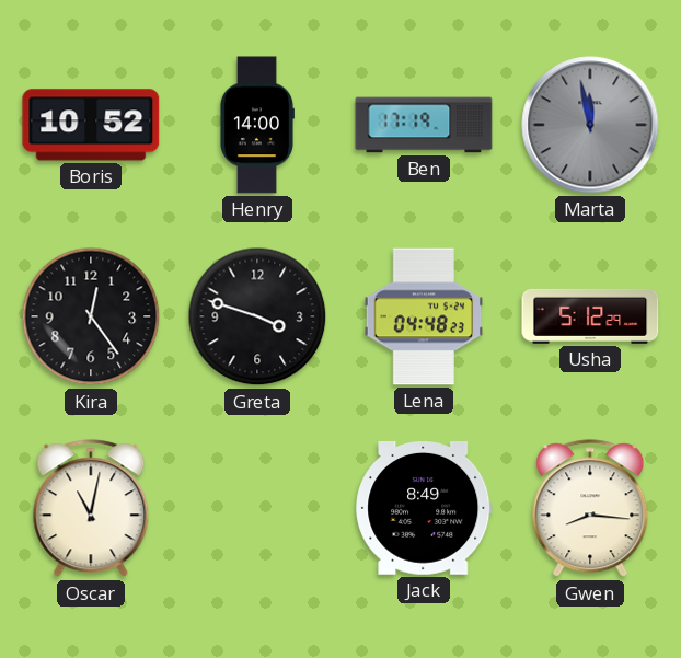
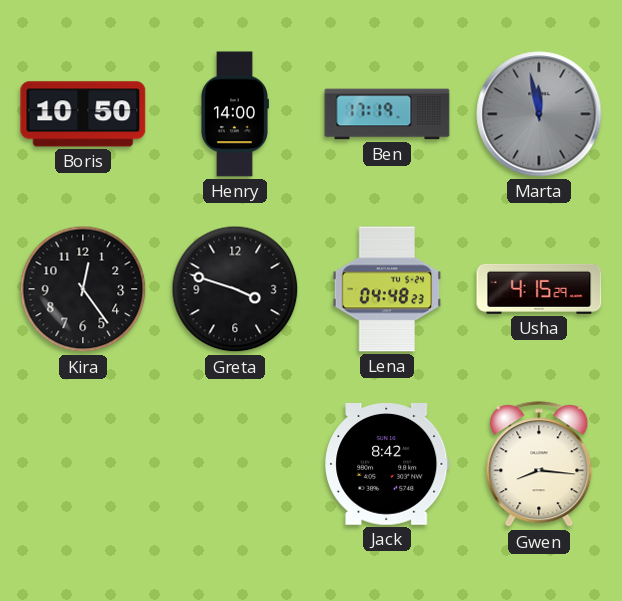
Boris: 10:52 -> 10:50
Usha: 5:12 -> 4:15
Oscar: 11:02 -> none
Jack: 8:49 -> 8:42
